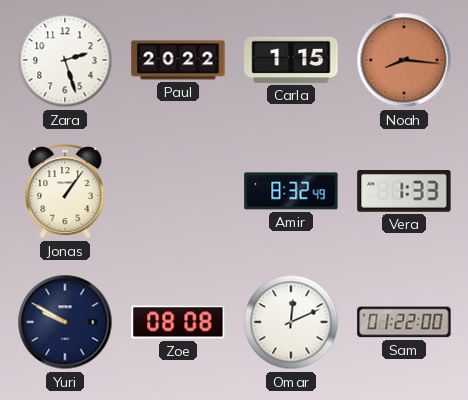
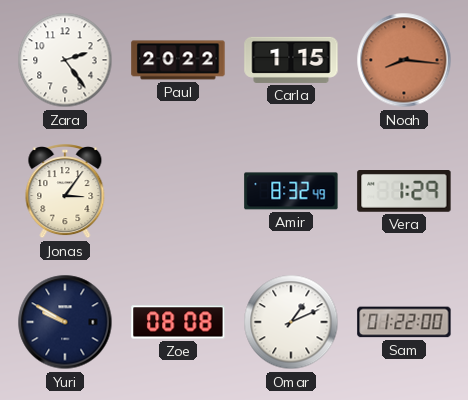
Zara: 2:27 -> 2:24
Jonas: 1:06 -> 3:06
Vera: 1:33 -> 1:29
Omar: 12:11 -> 1:11
